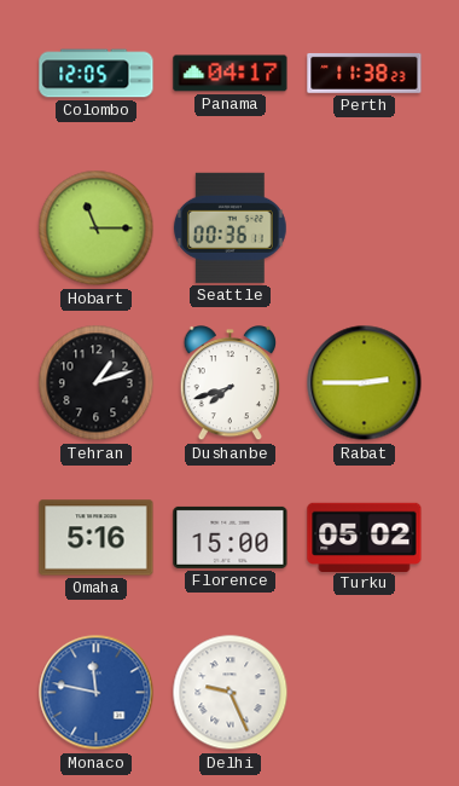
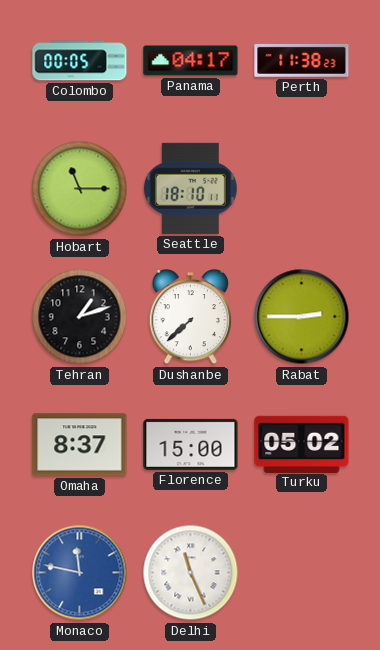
Colombo: 12:05 -> 00:05
Seattle: 00:36 -> 18:10
Dushanbe: 7:42 -> 7:38
Omaha: 5:16 -> 8:37
Delhi: 9:26 -> 11:26
